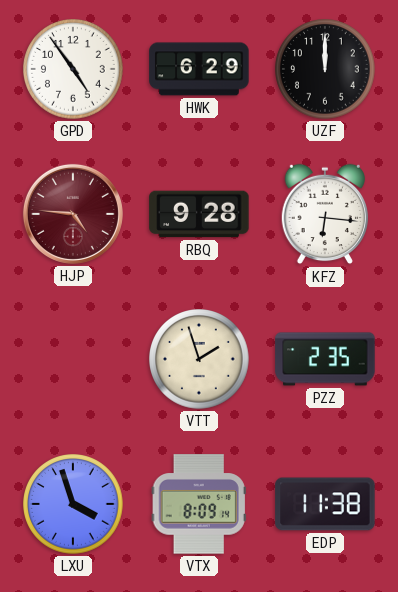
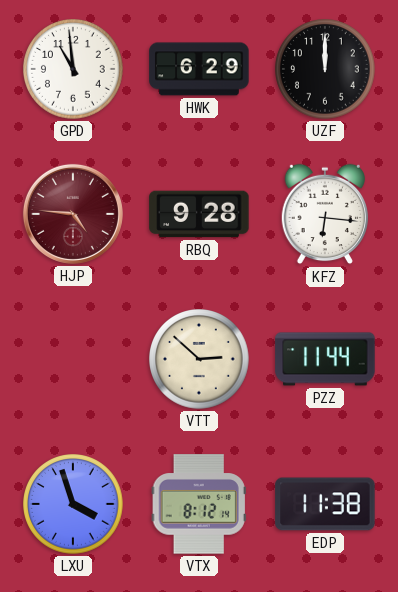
GPD: 4:54 -> 10:59
VTT: 1:57 -> 2:52
PZZ: 2:35 -> 11:44
VTX: 8:09 -> 8:12
